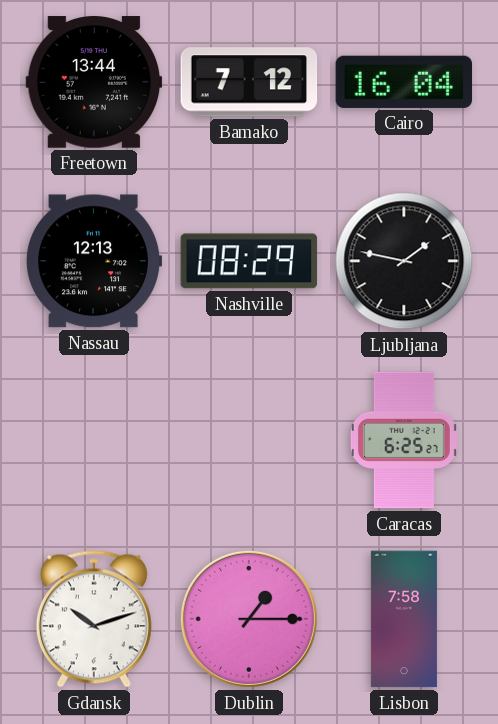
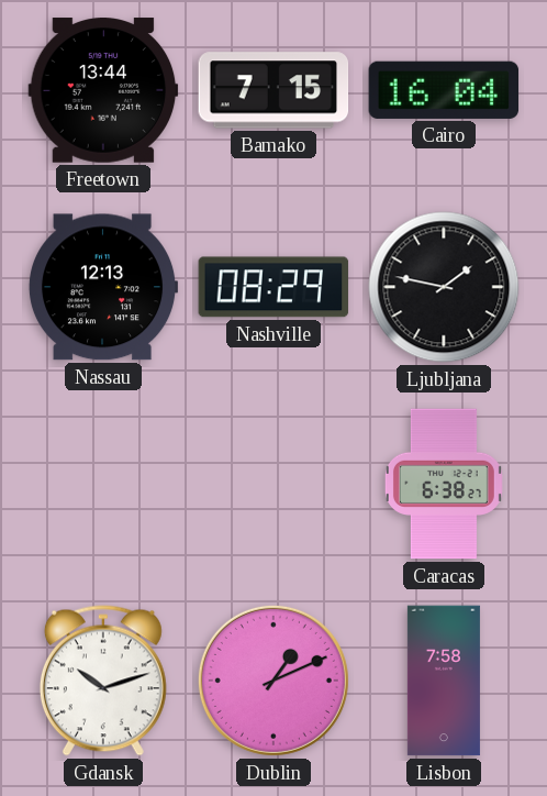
Bamako: 7:12 -> 7:15
Caracas: 6:25 -> 6:38
Dublin: 1:15 -> 1:11
